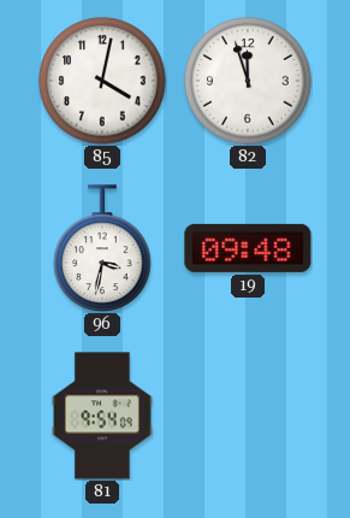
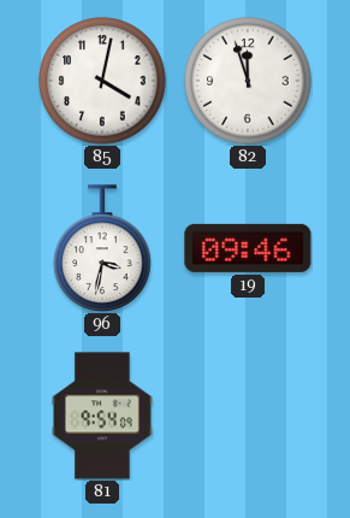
19: 09:48 -> 09:46
